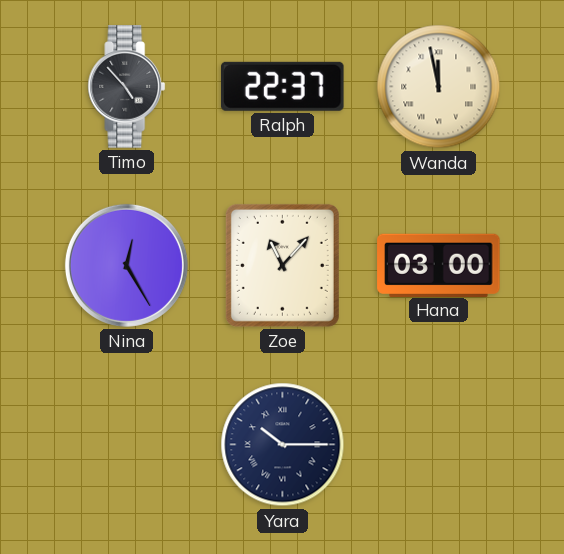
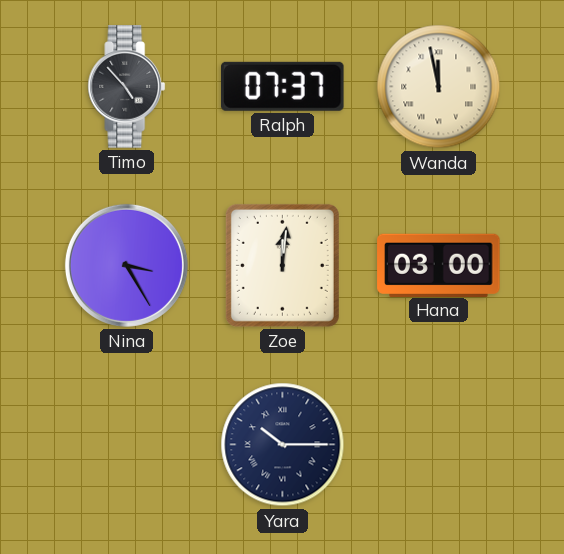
Ralph: 22:37 -> 07:37
Nina: 12:25 -> 3:25
Zoe: 11:07 -> 12:01
